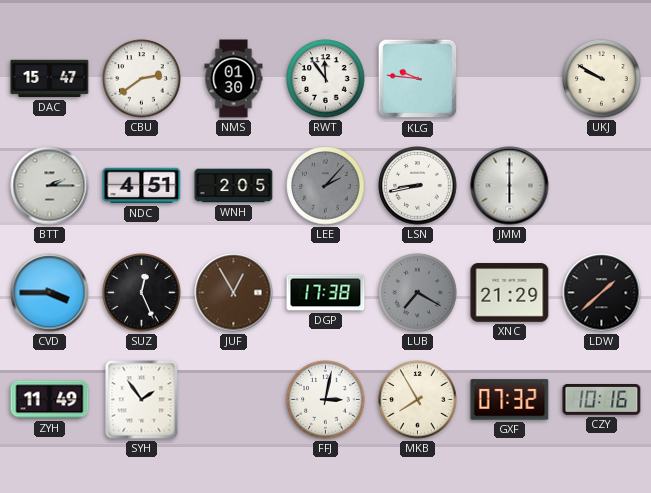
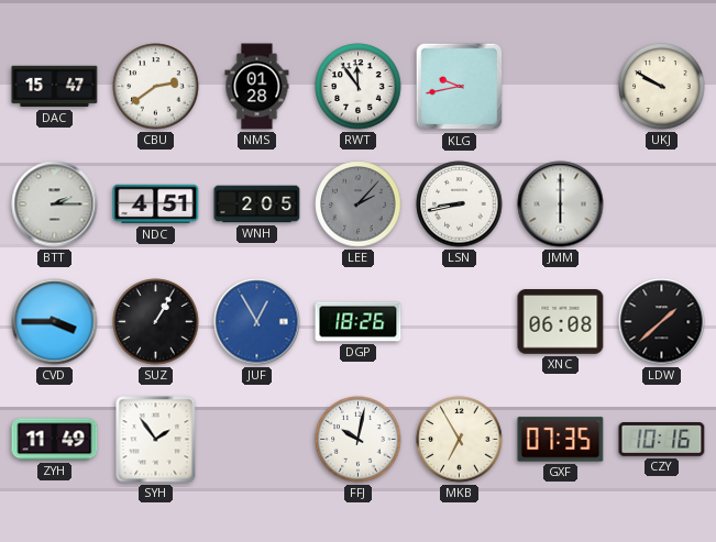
NMS: 01:30 -> 01:28
KLG: 9:46 -> 9:43
SUZ: 12:26 -> 1:05
JUF dial: brown -> blue
DGP: 17:38 -> 18:26
LUB: 7:20 -> none
XNC: 21:29 -> 06:08
FFJ: 3:02 -> 10:02
MKB: 7:55 -> 6:55
GXF: 07:32 -> 07:35
